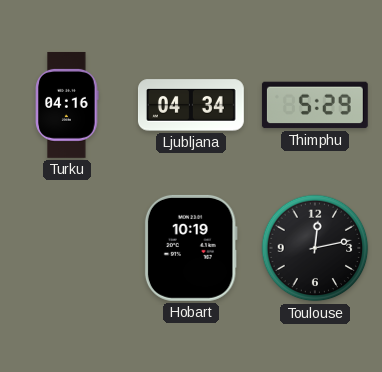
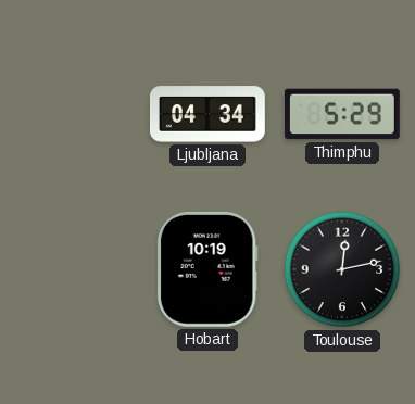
Turku: 04:16 -> none
